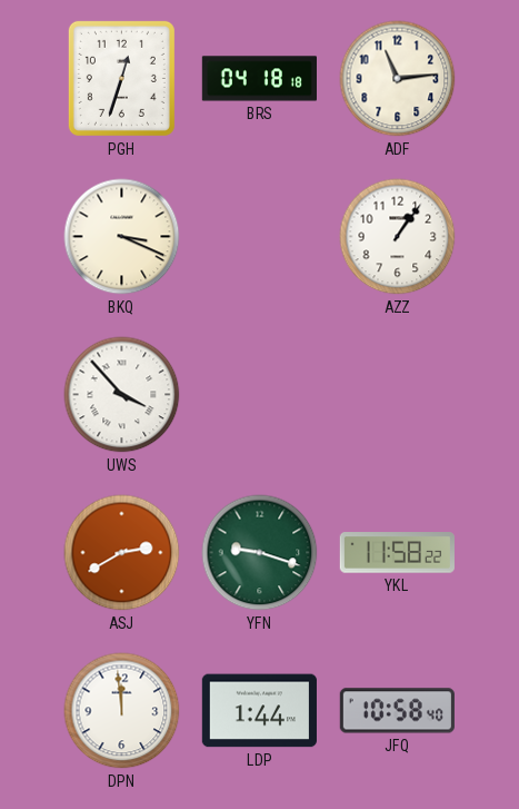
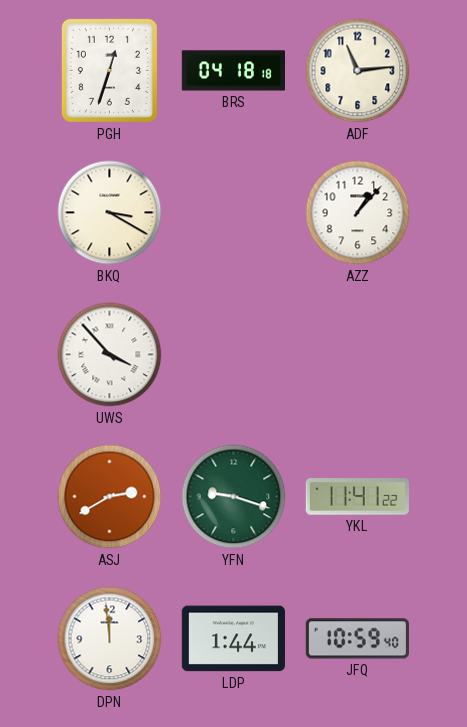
BKQ: 3:19 -> 3:20
AZZ: 1:06 -> 1:07
YKL: 11:58 -> 11:41
JFQ: 10:58 -> 10:59
